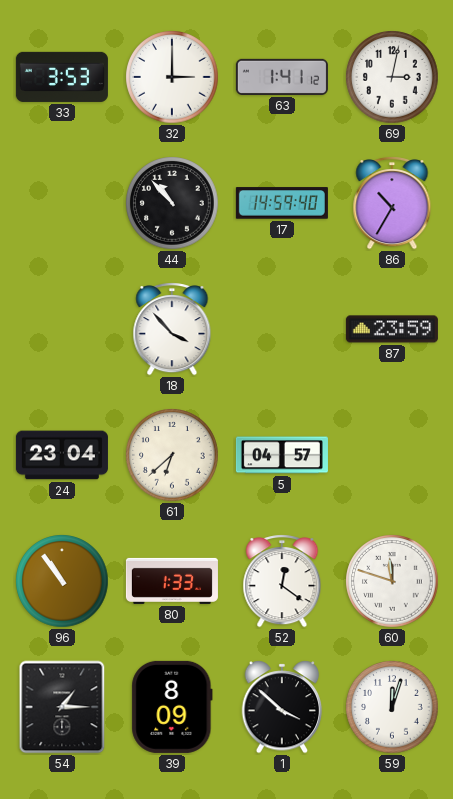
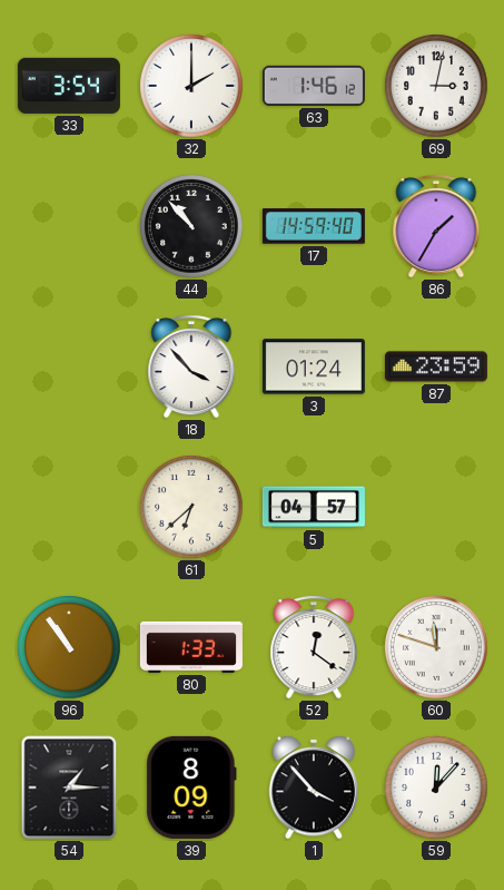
33: 3:53 -> 3:54
32: 3:00 -> 2:00
63: 1:41 -> 1:46
86: 10:35 -> 1:35
3: none -> 01:24
24: 23:04 -> none
1: 3:52 -> 3:53
59: 12:03 -> 12:07
